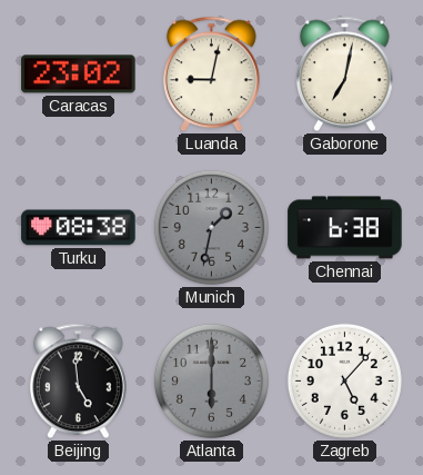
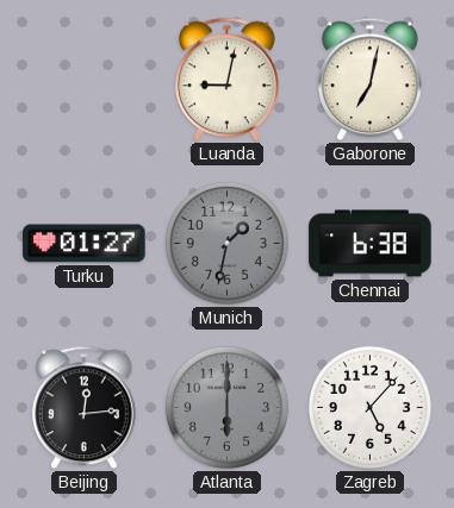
Caracas: 23:02 -> none
Turku: 08:38 -> 01:27
Beijing: 4:59 -> 12:14
